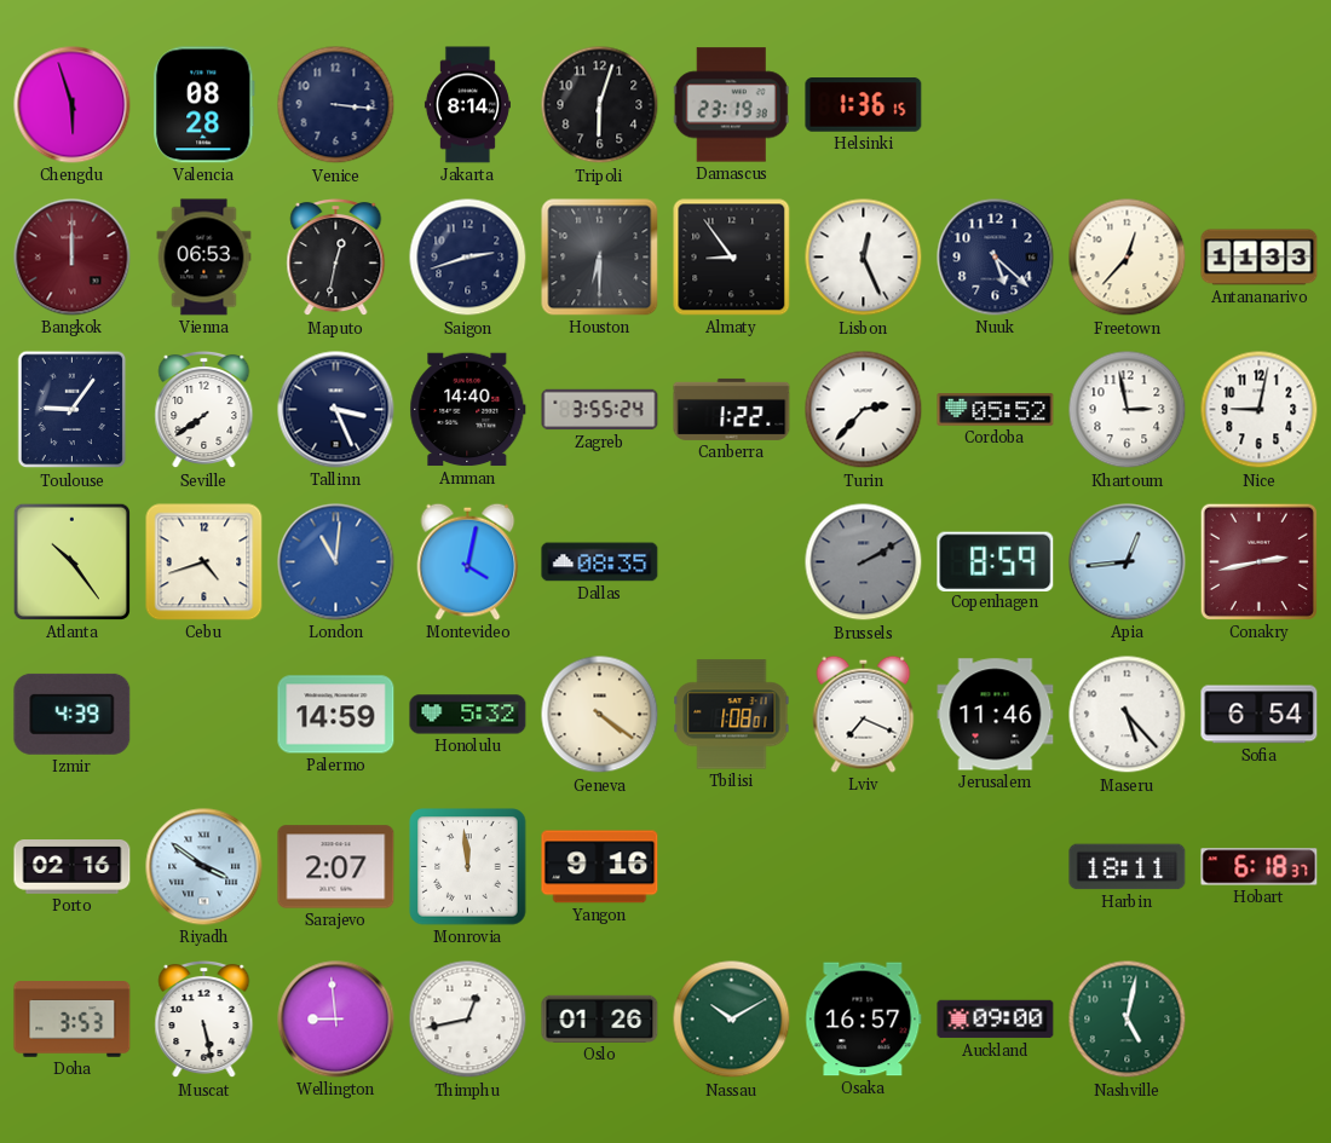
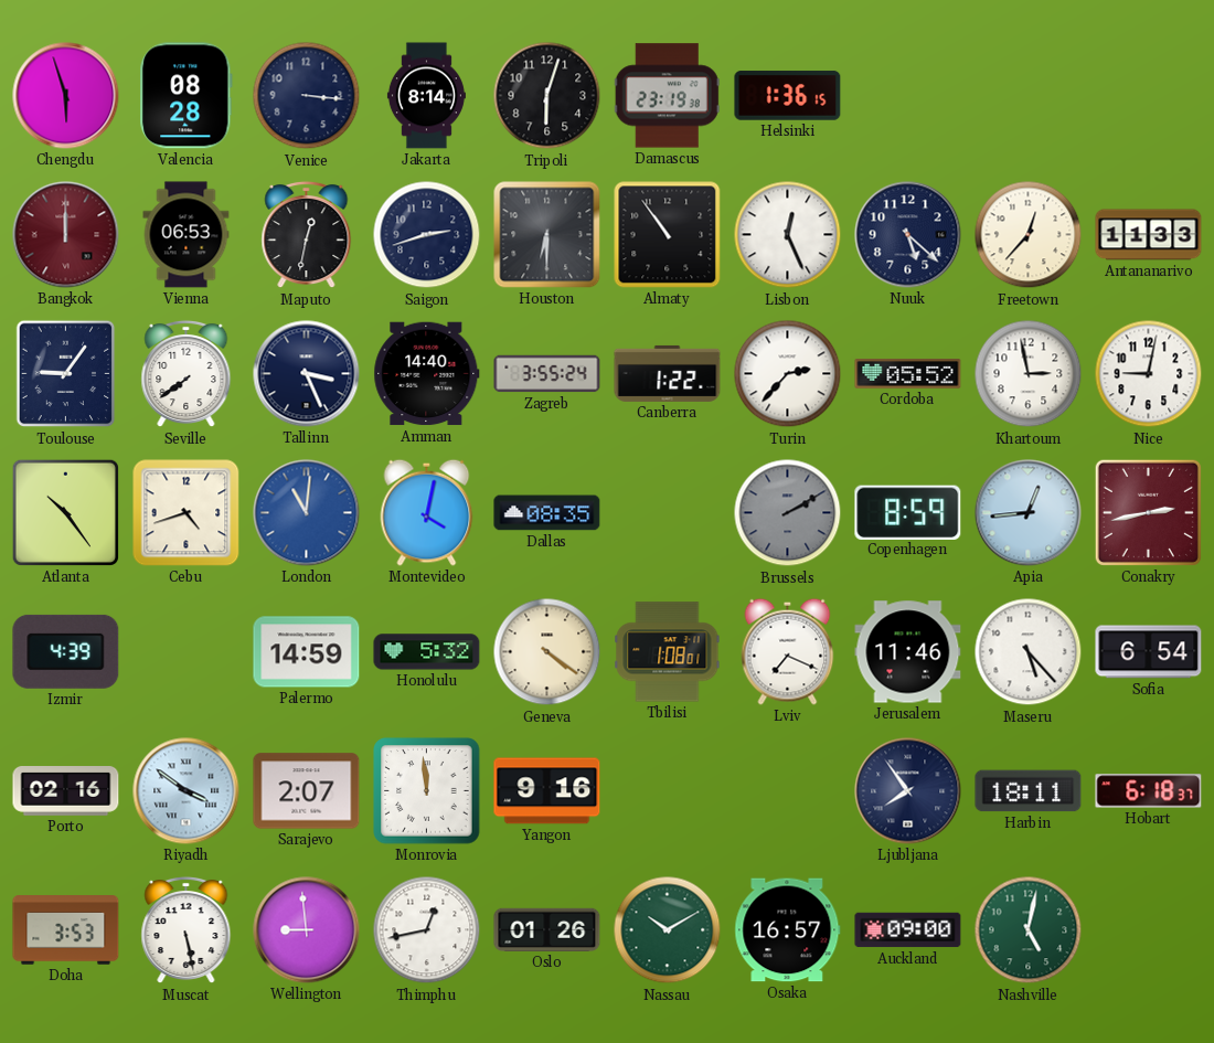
Almaty: 8:54 -> 10:54
Ljubljana: none -> 7:54
